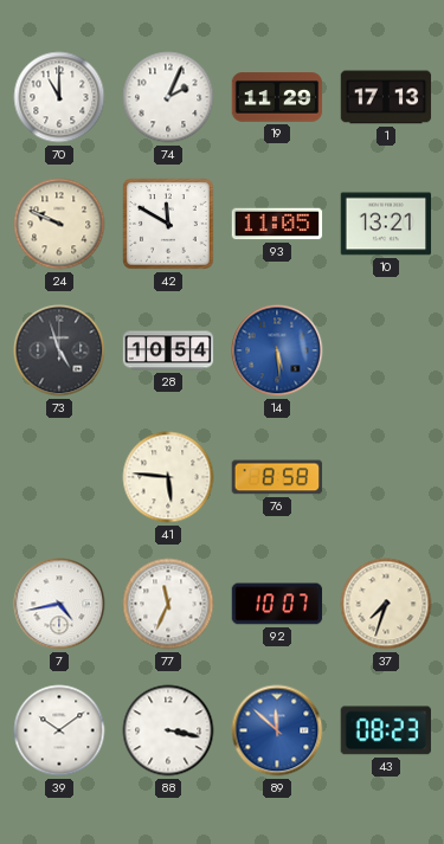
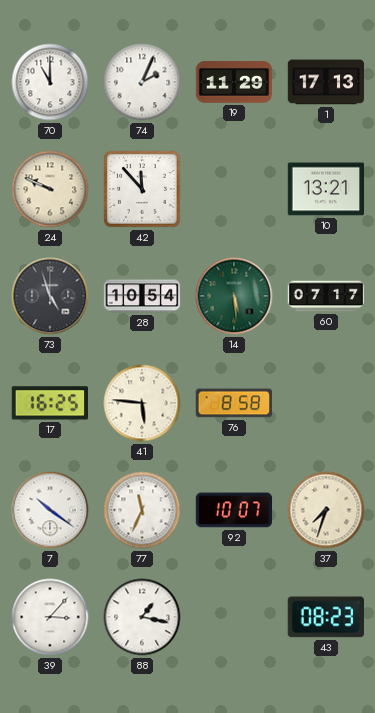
42: 11:50 -> 11:53
93: 11:05 -> none
14 dial: blue -> green
60: none -> 07:17
17: none -> 16:25
7: 4:43 -> 10:21
39: 10:09 -> 3:07
88: 3:17 -> 1:17
89: 11:52 -> none
